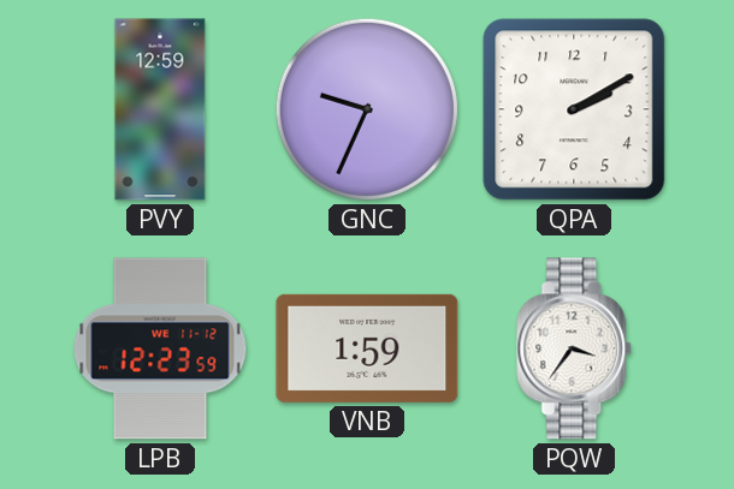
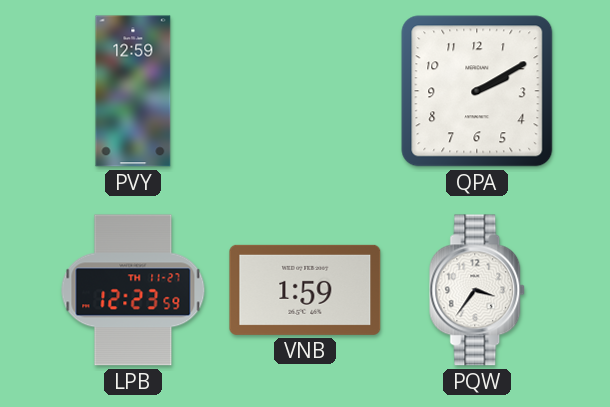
GNC: 9:34 -> none
LPB date: WE 11-12 -> TH 11-27
